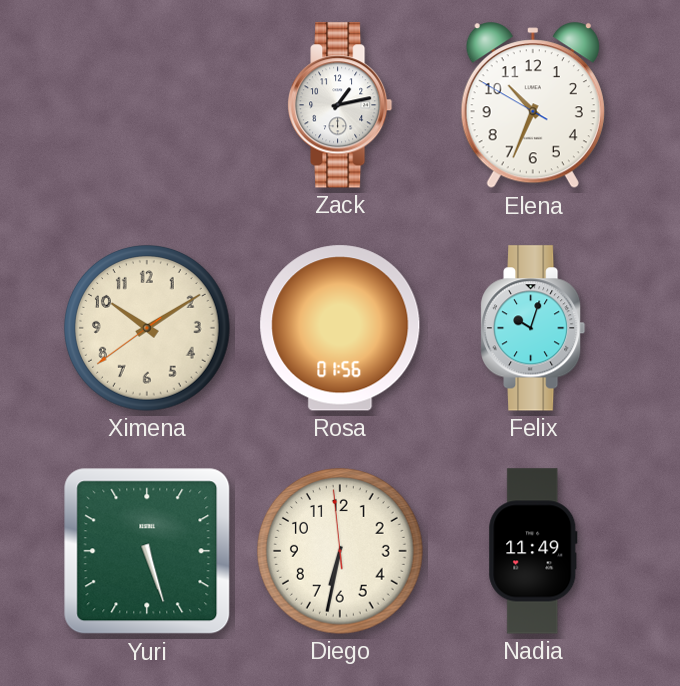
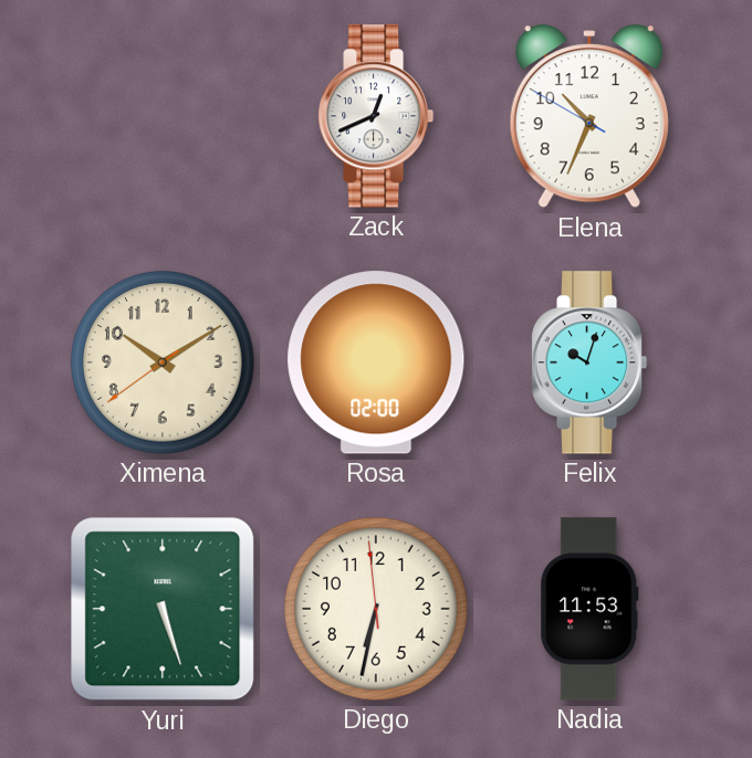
Zack: 1:13 -> 12:41
Rosa: 01:56 -> 02:00
Nadia: 11:49 -> 11:53
